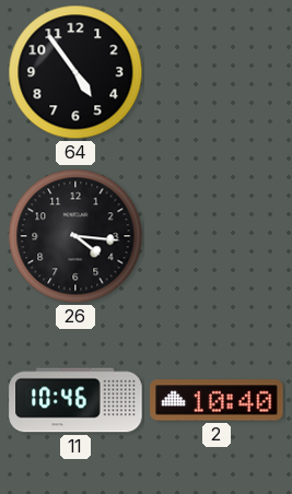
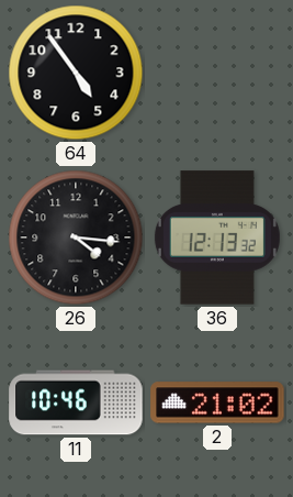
36: none -> 12:13
2: 10:40 -> 21:02
